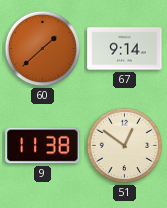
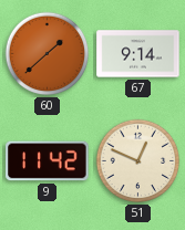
9: 11:38 -> 11:42
51: 12:51 -> 12:49
